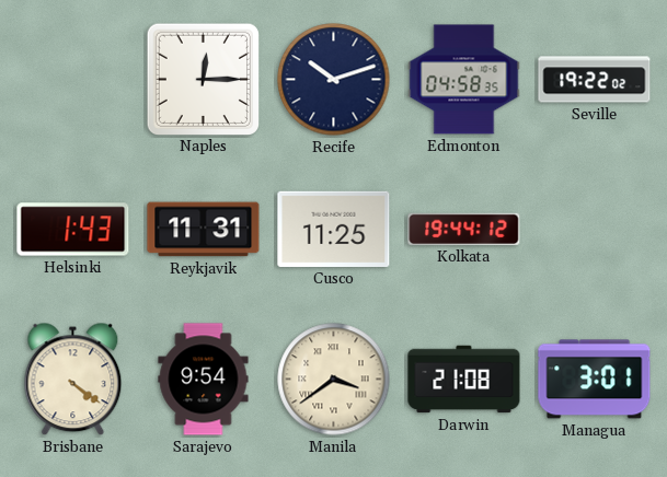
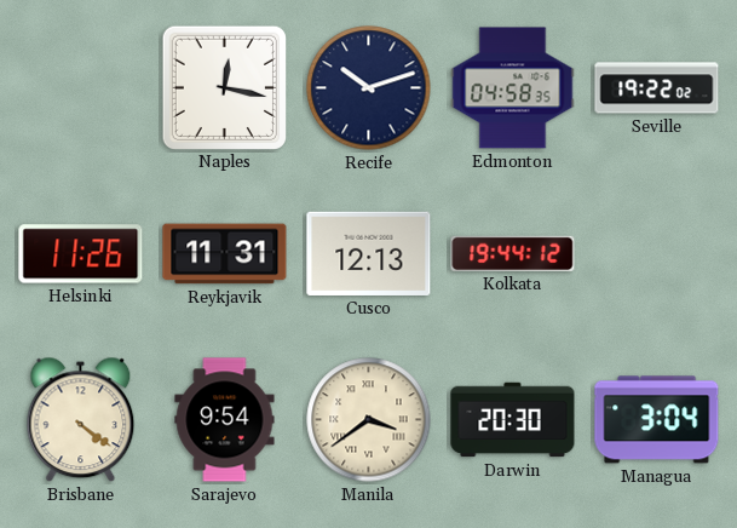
Naples: 12:15 -> 12:17
Helsinki: 1:43 -> 11:26
Cusco: 11:25 -> 12:13
Darwin: 21:08 -> 20:30
Managua: 3:01 -> 3:04
